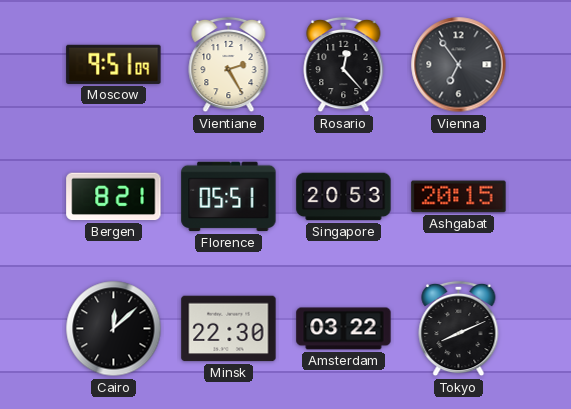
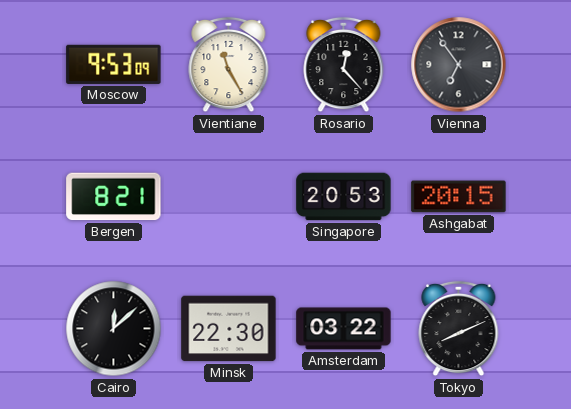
Moscow: 9:51 -> 9:53
Vientiane: 2:25 -> 11:25
Florence: 05:51 -> none
